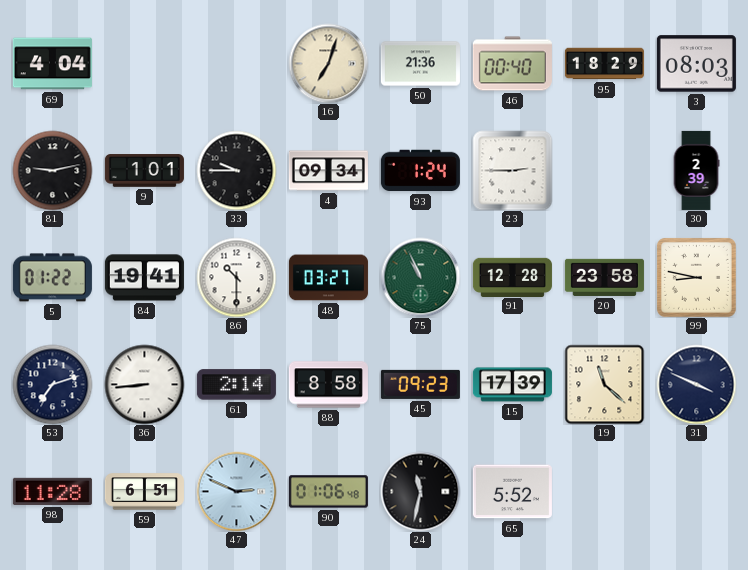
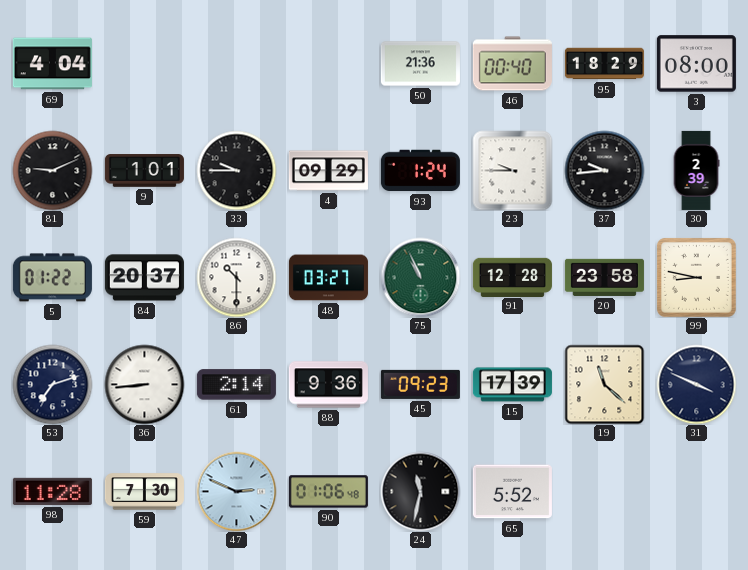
16: 7:03 -> none
3: 08:03 -> 08:00
81: 9:13 -> 9:11
4: 09:34 -> 09:29
23: 2:45 -> 9:45
37: none -> 9:44
84: 19:41 -> 20:37
88: 8:58 -> 9:36
59: 6:51 -> 7:30
